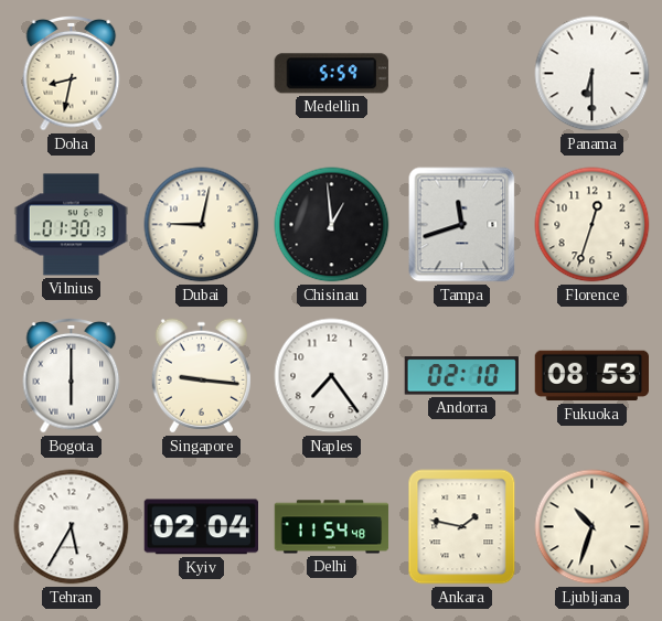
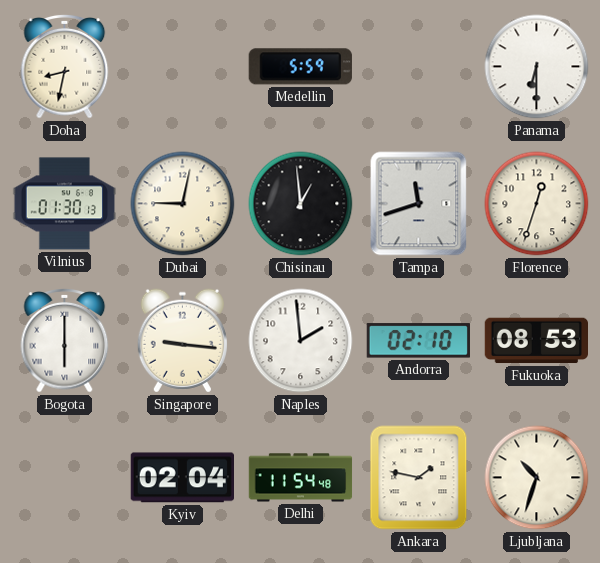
Naples: 7:24 -> 1:59
Tehran: 5:35 -> none
